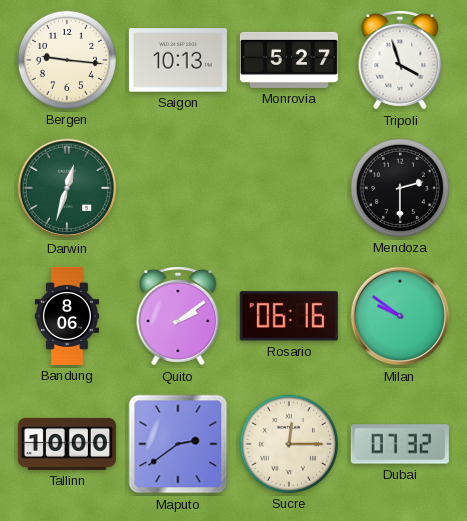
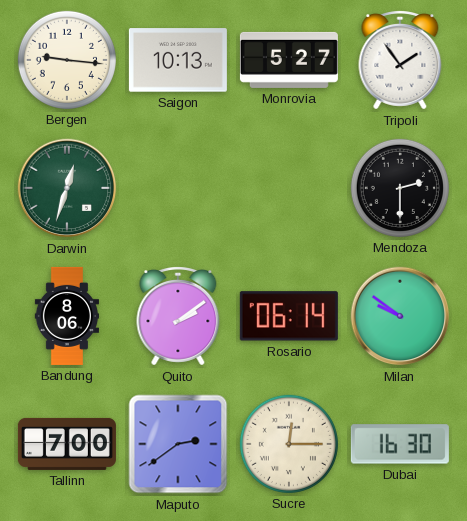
Tripoli: 3:57 -> 1:54
Rosario: 06:16 -> 06:14
Tallinn: 10:00 -> 7:00
Dubai: 07:32 -> 16:30
